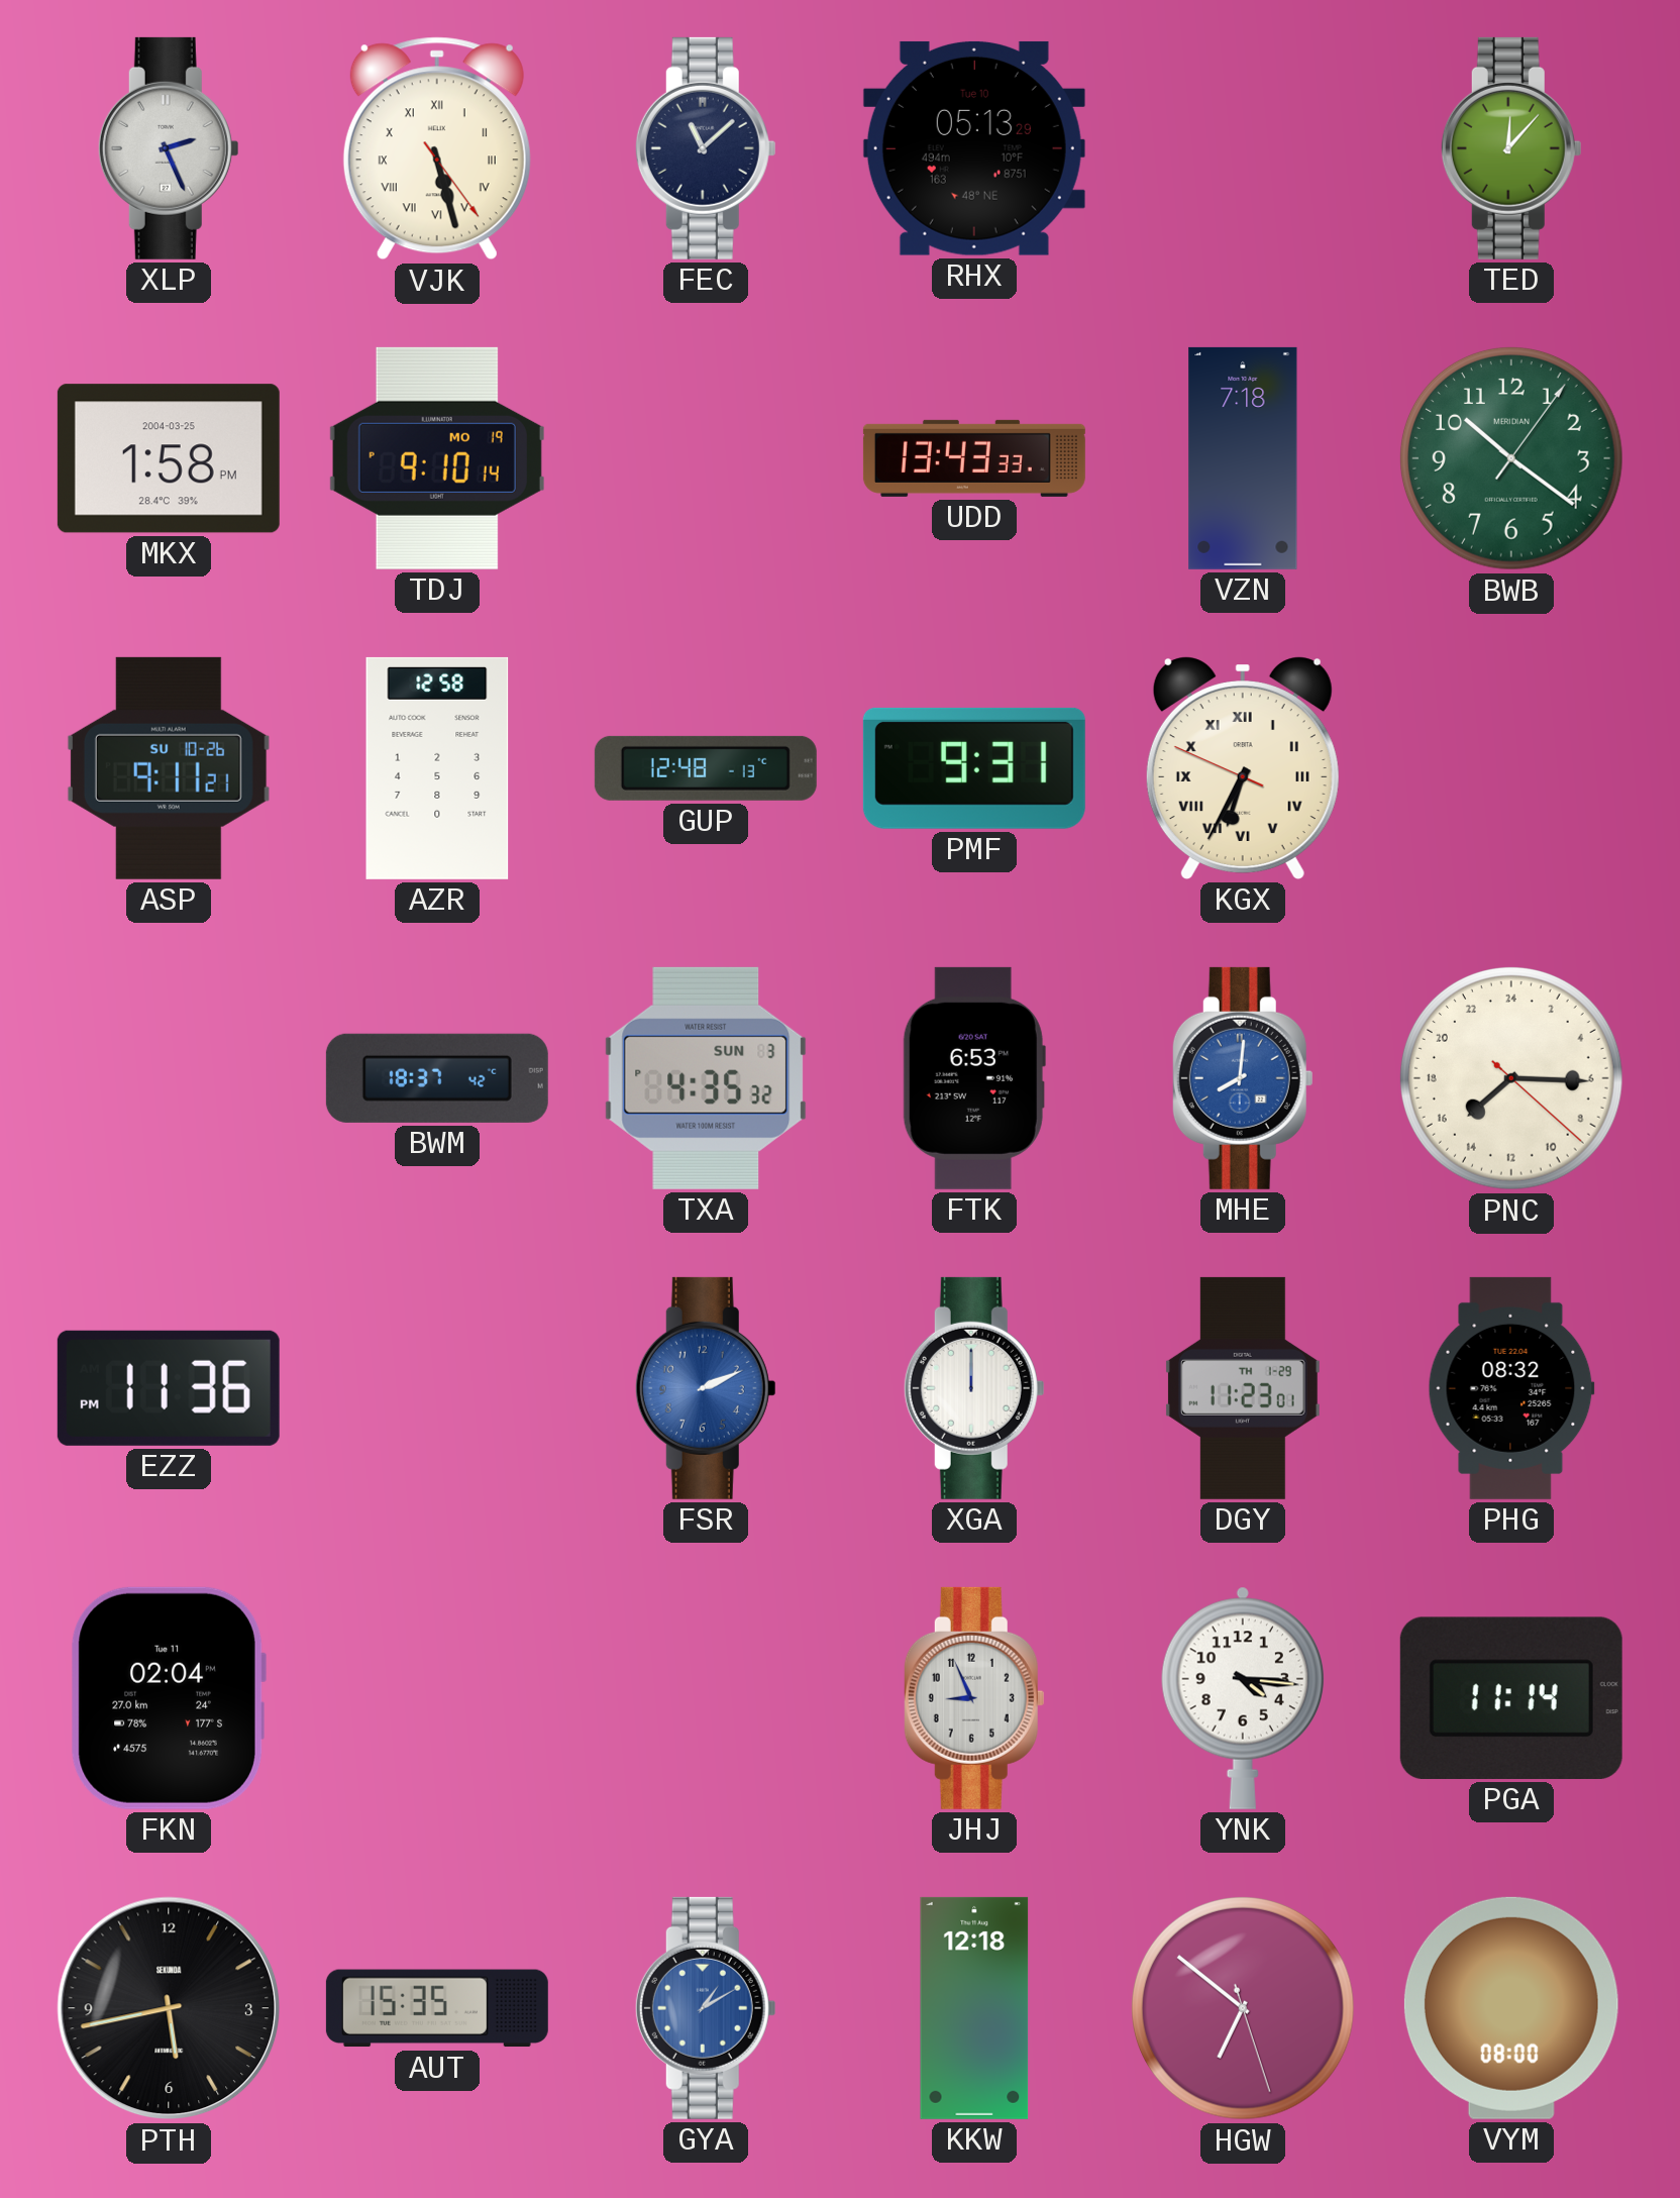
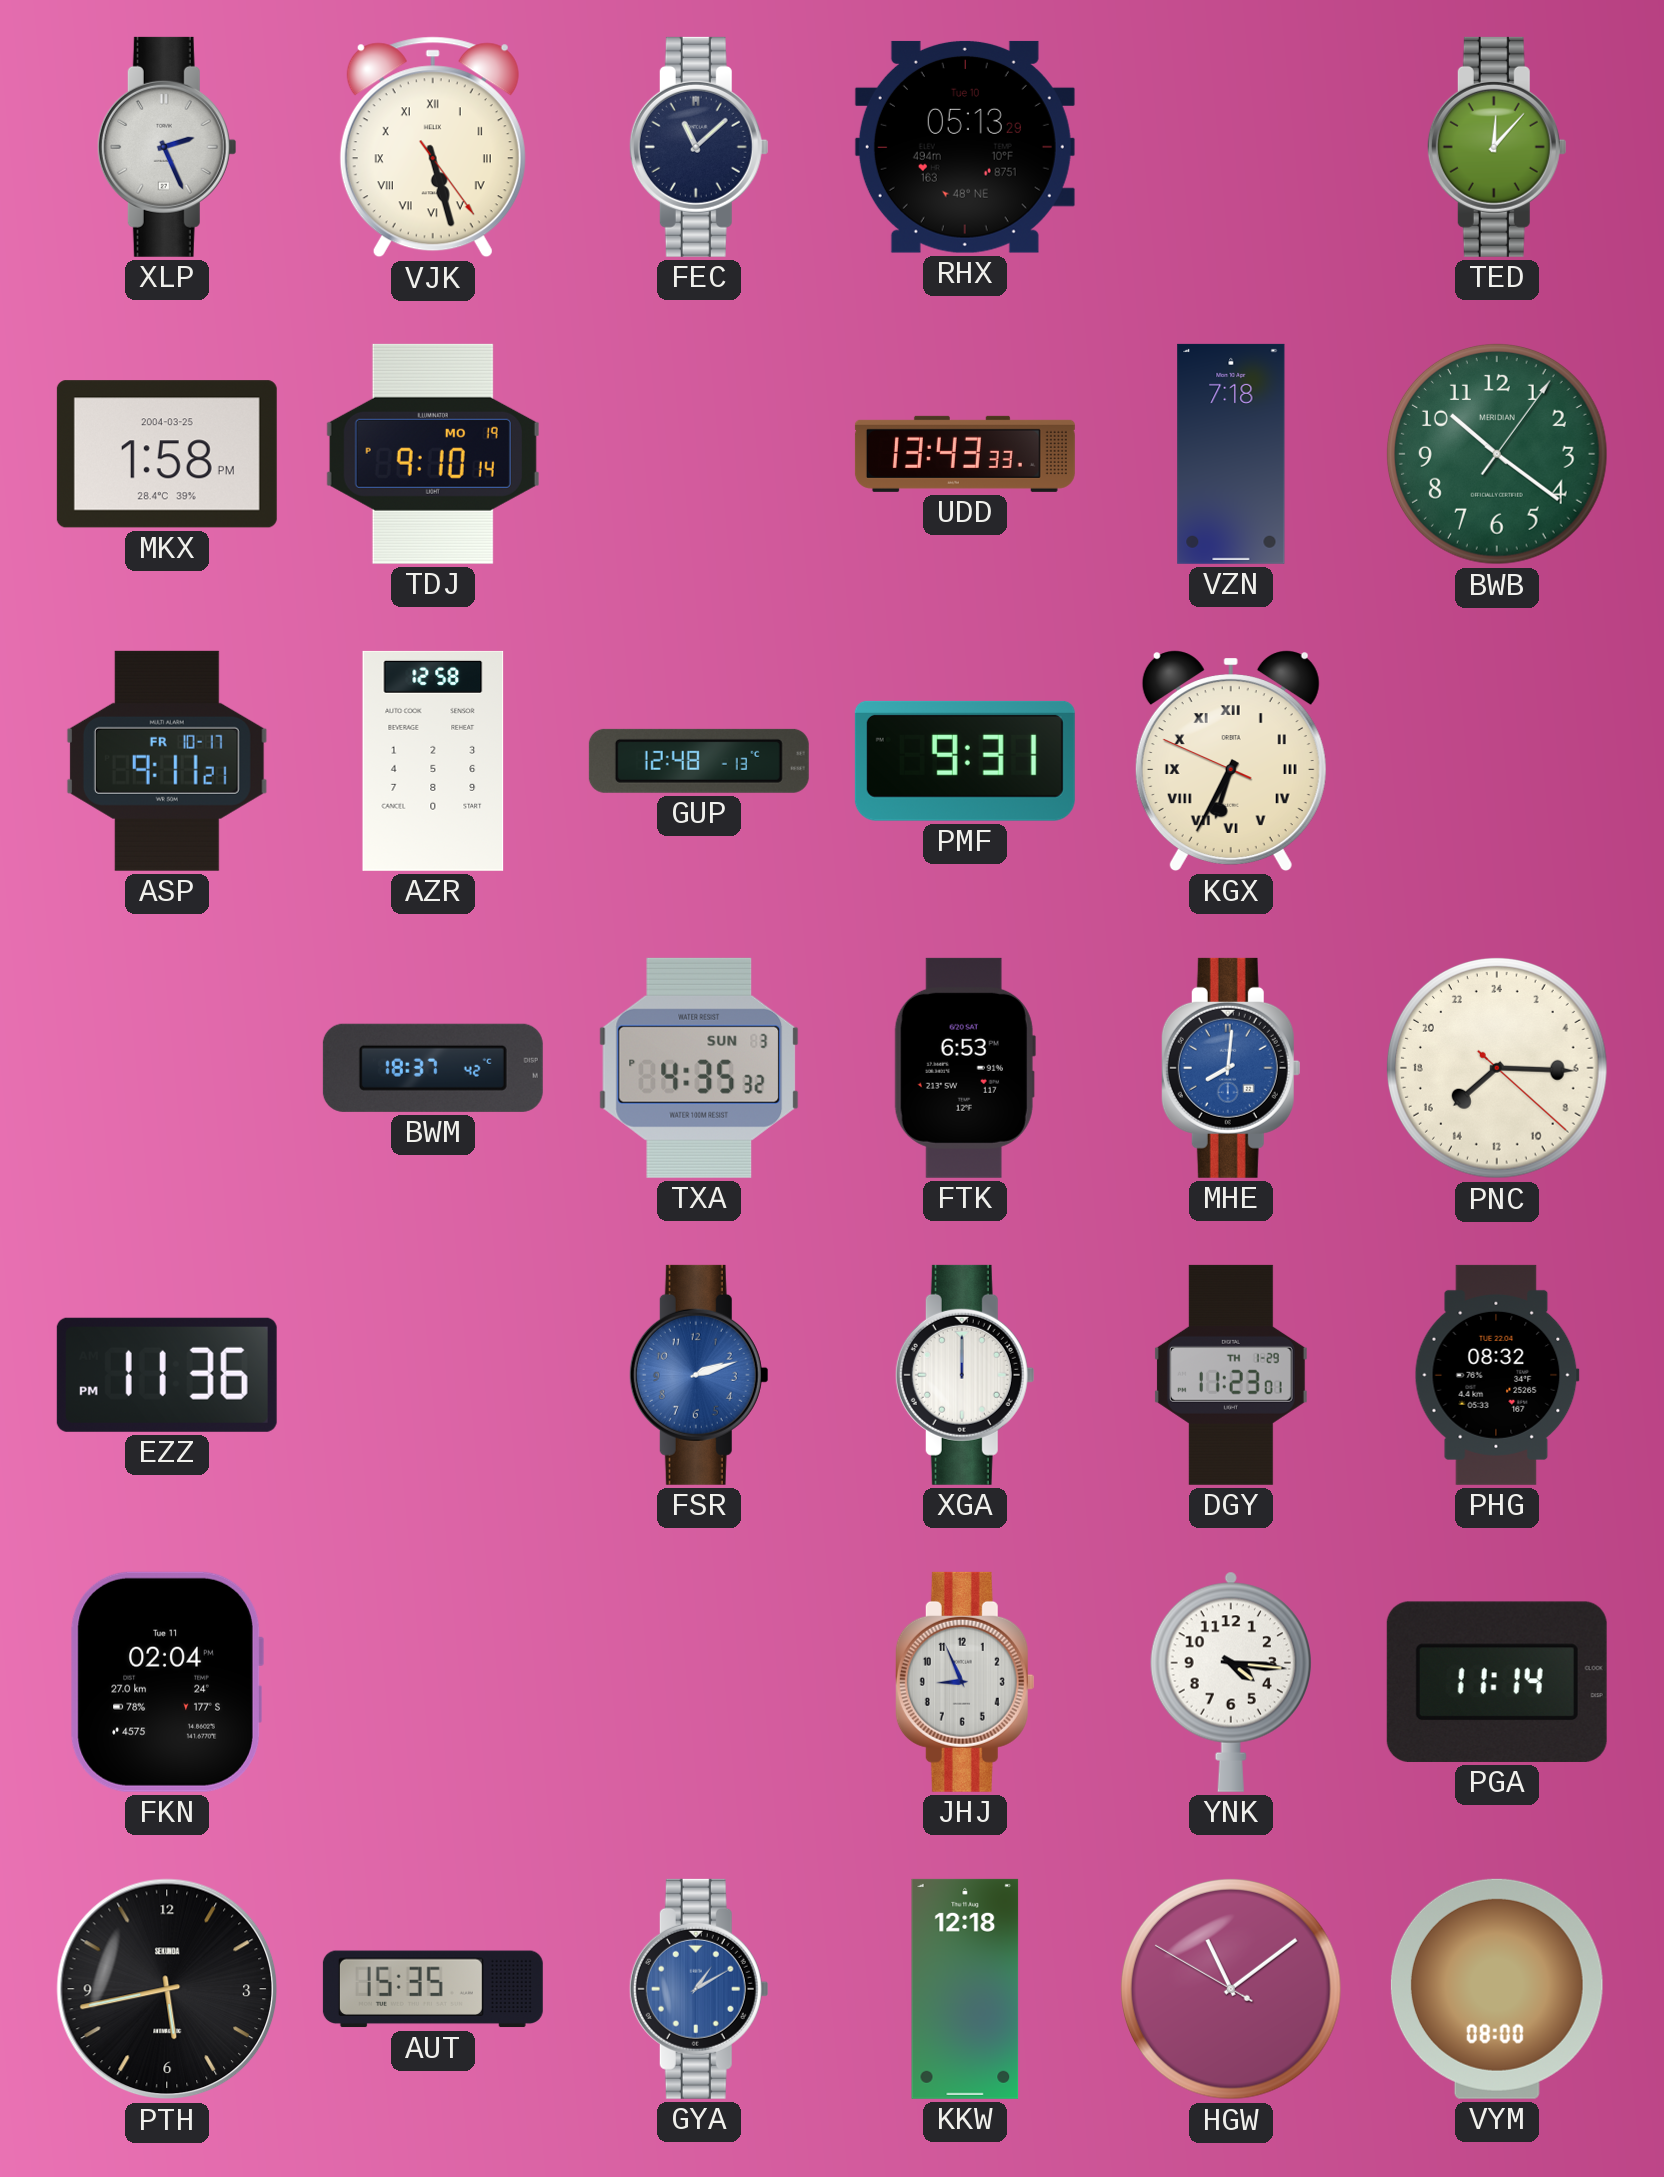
ASP date: SU 10-26 -> FR 10-17
FSR: 2:11 -> 2:12
HGW: 6:51 -> 11:08
